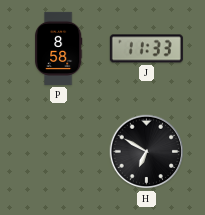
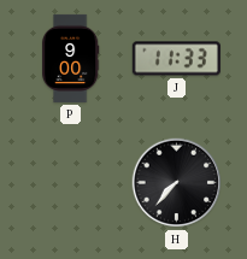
P: 8:58 -> 9:00
H: 6:50 -> 7:37
